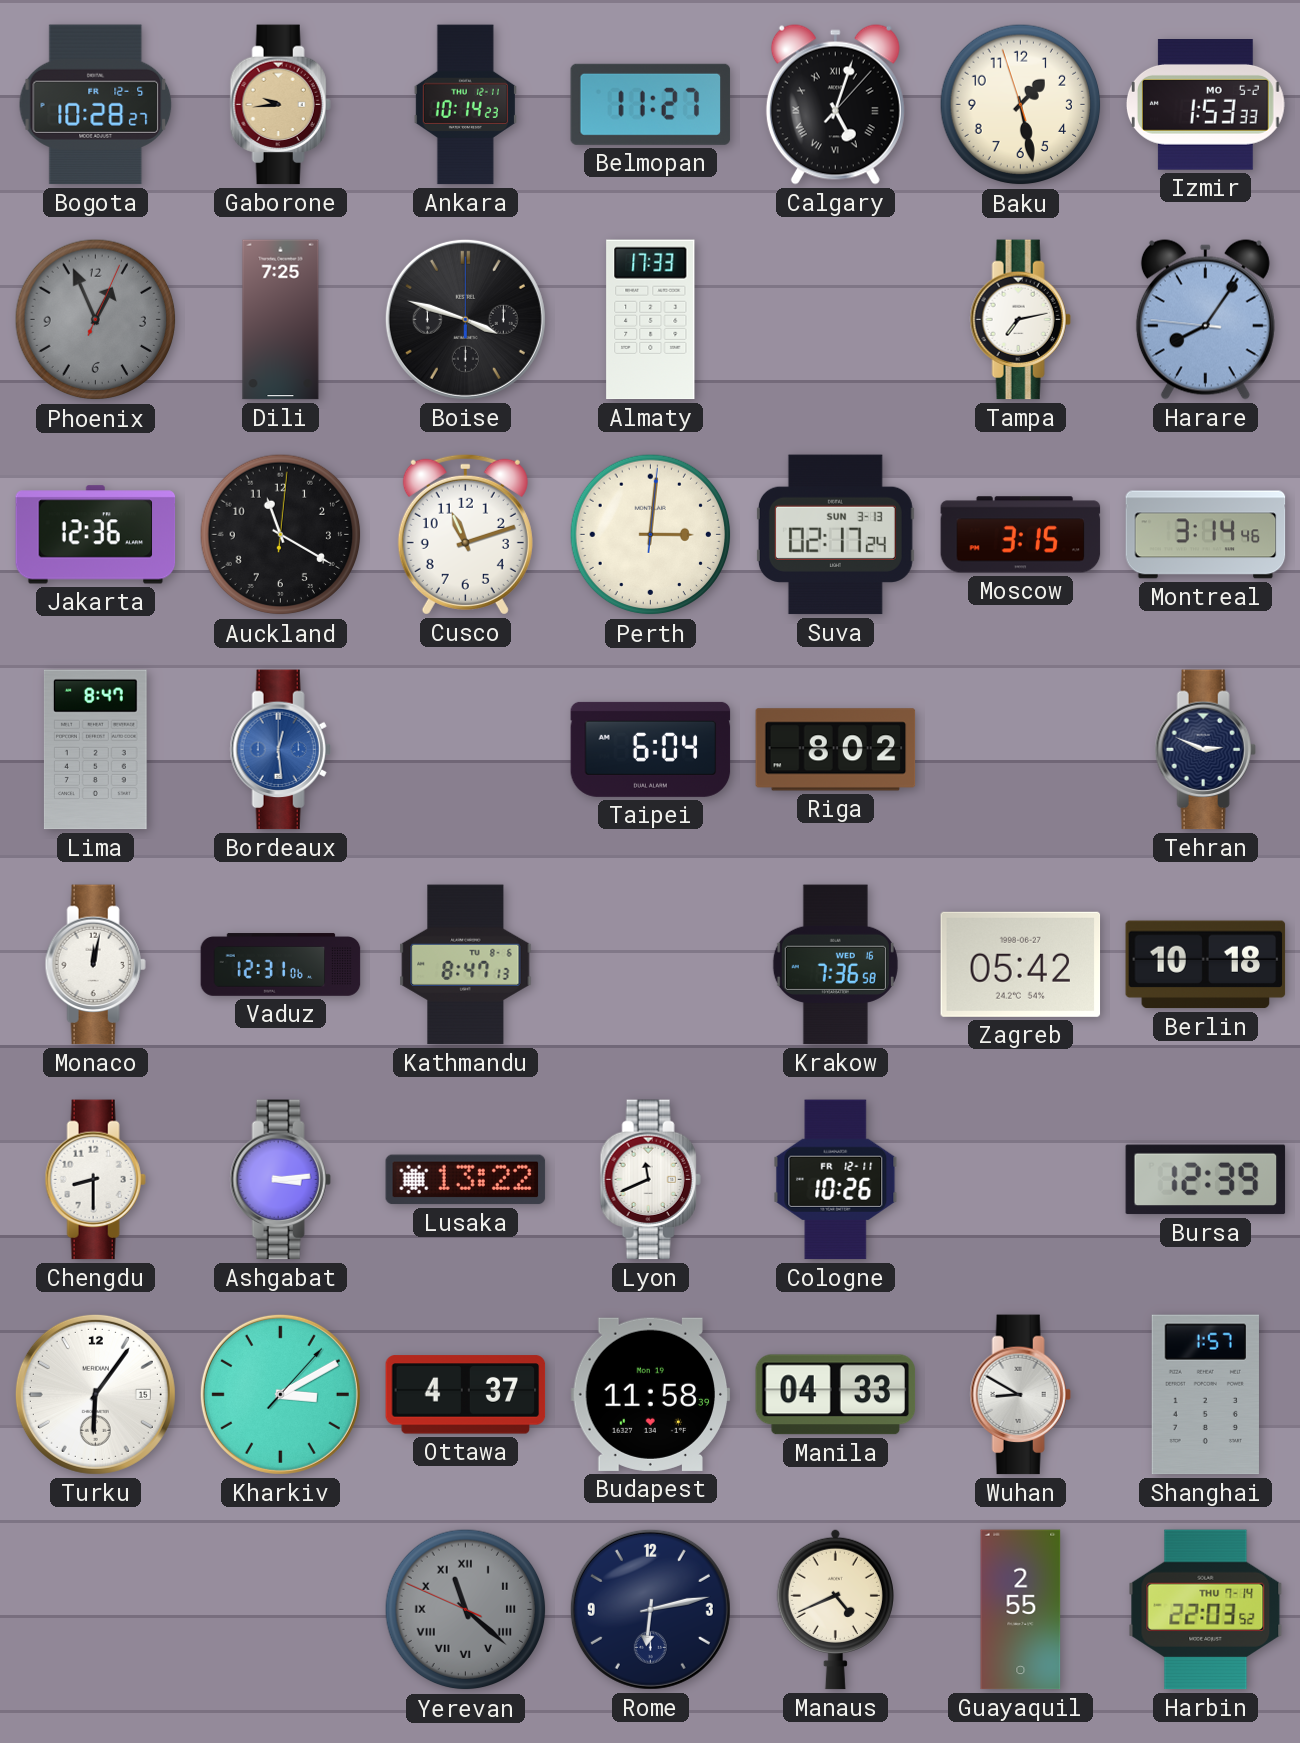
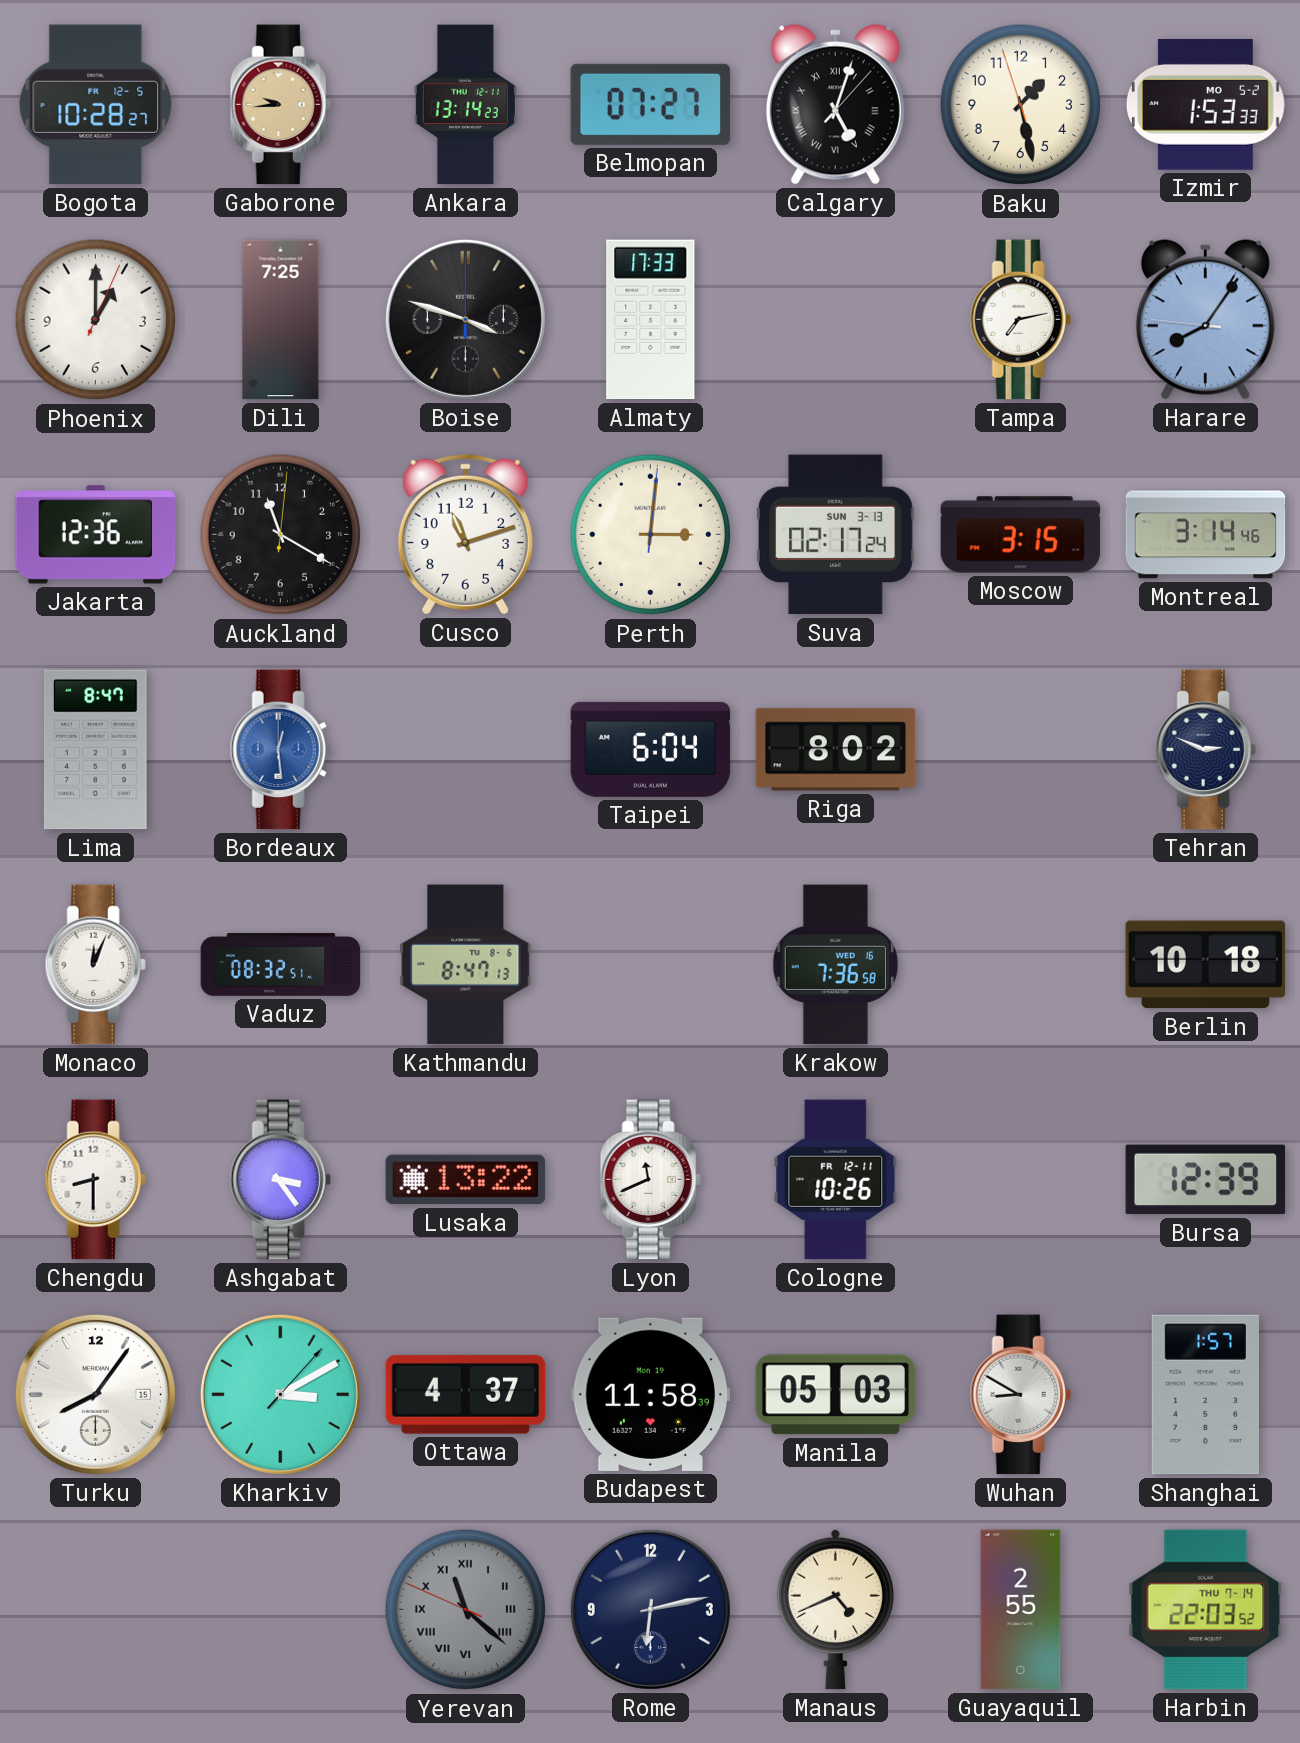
Ankara: 10:14 -> 13:14
Belmopan: 11:27 -> 07:27
Phoenix: 12:56 -> 1:00
Phoenix dial: grey -> white
Monaco: 12:02 -> 12:04
Vaduz: 12:31 -> 08:32
Zagreb: 05:42 -> none
Ashgabat: 3:14 -> 3:24
Turku: 6:06 -> 8:06
Manila: 04:33 -> 05:03
